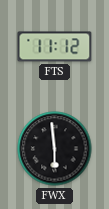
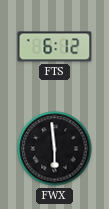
FTS: 11:12 -> 6:12
